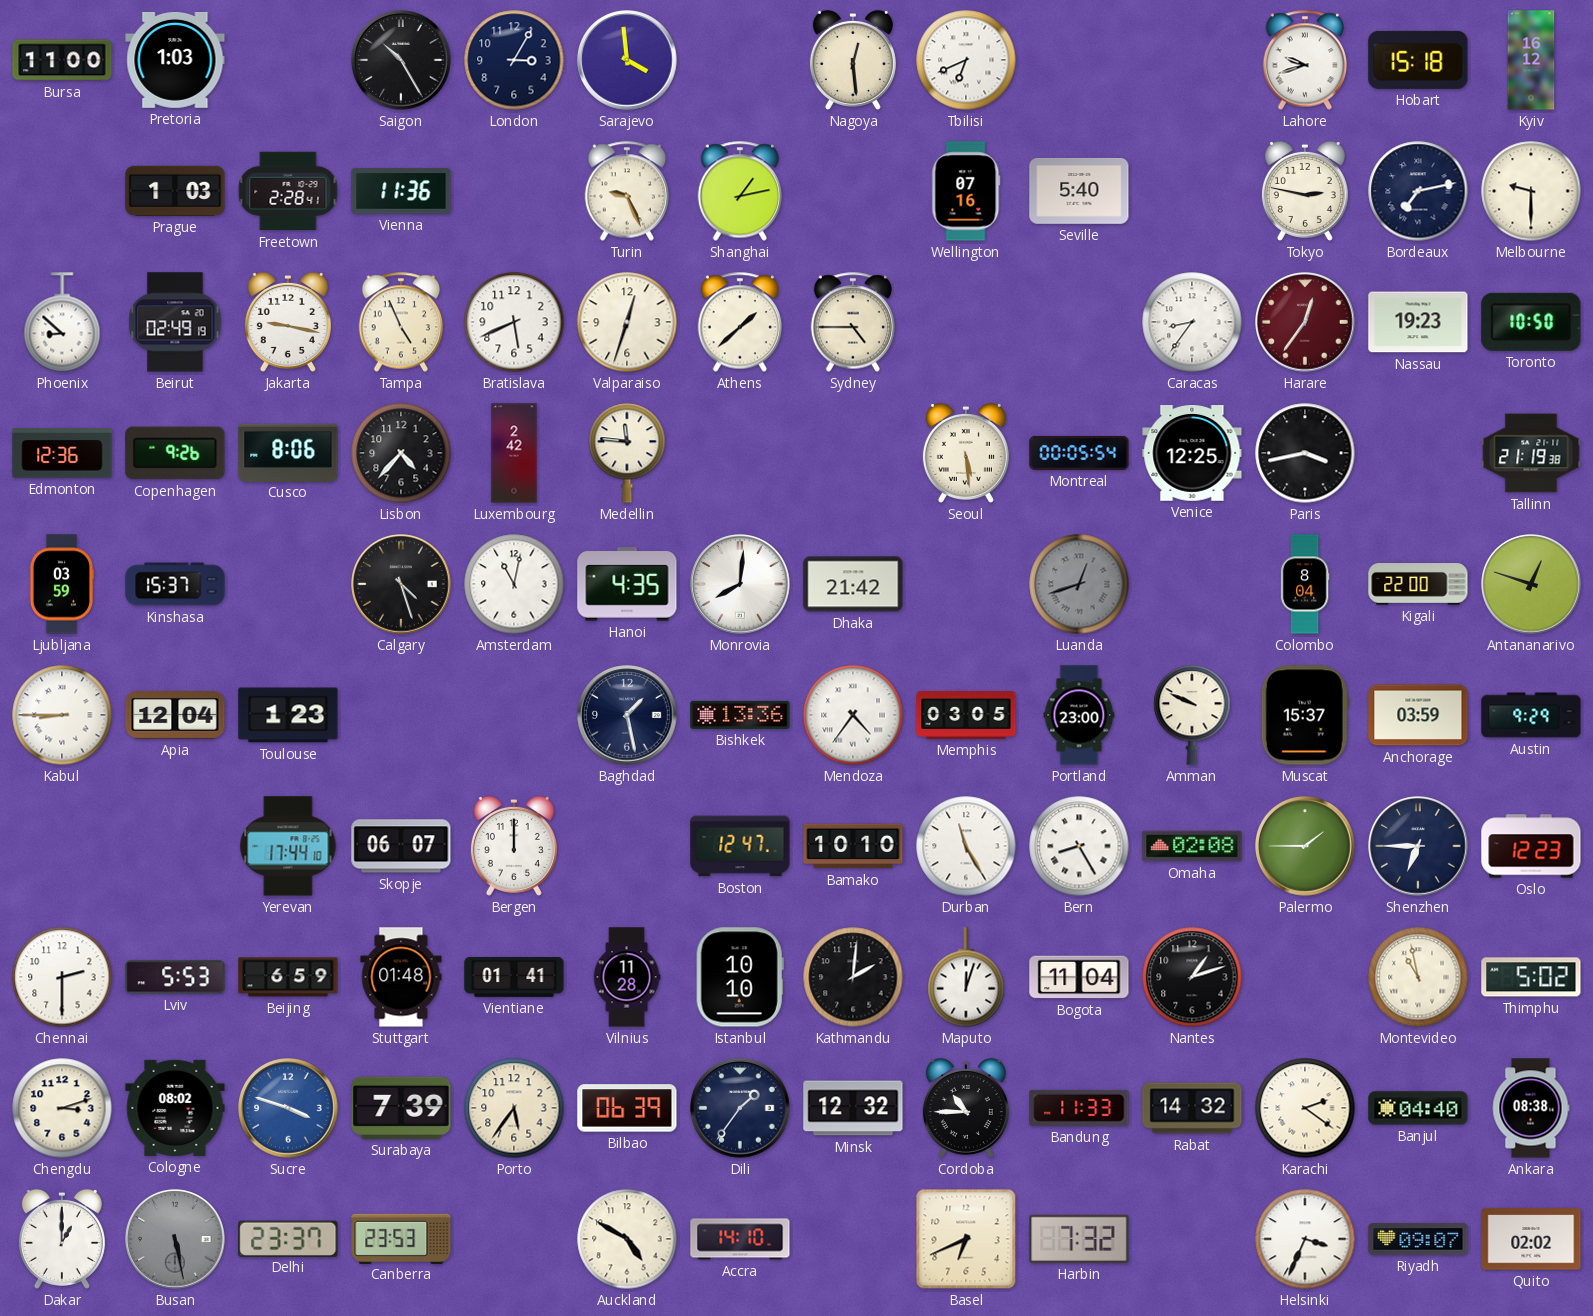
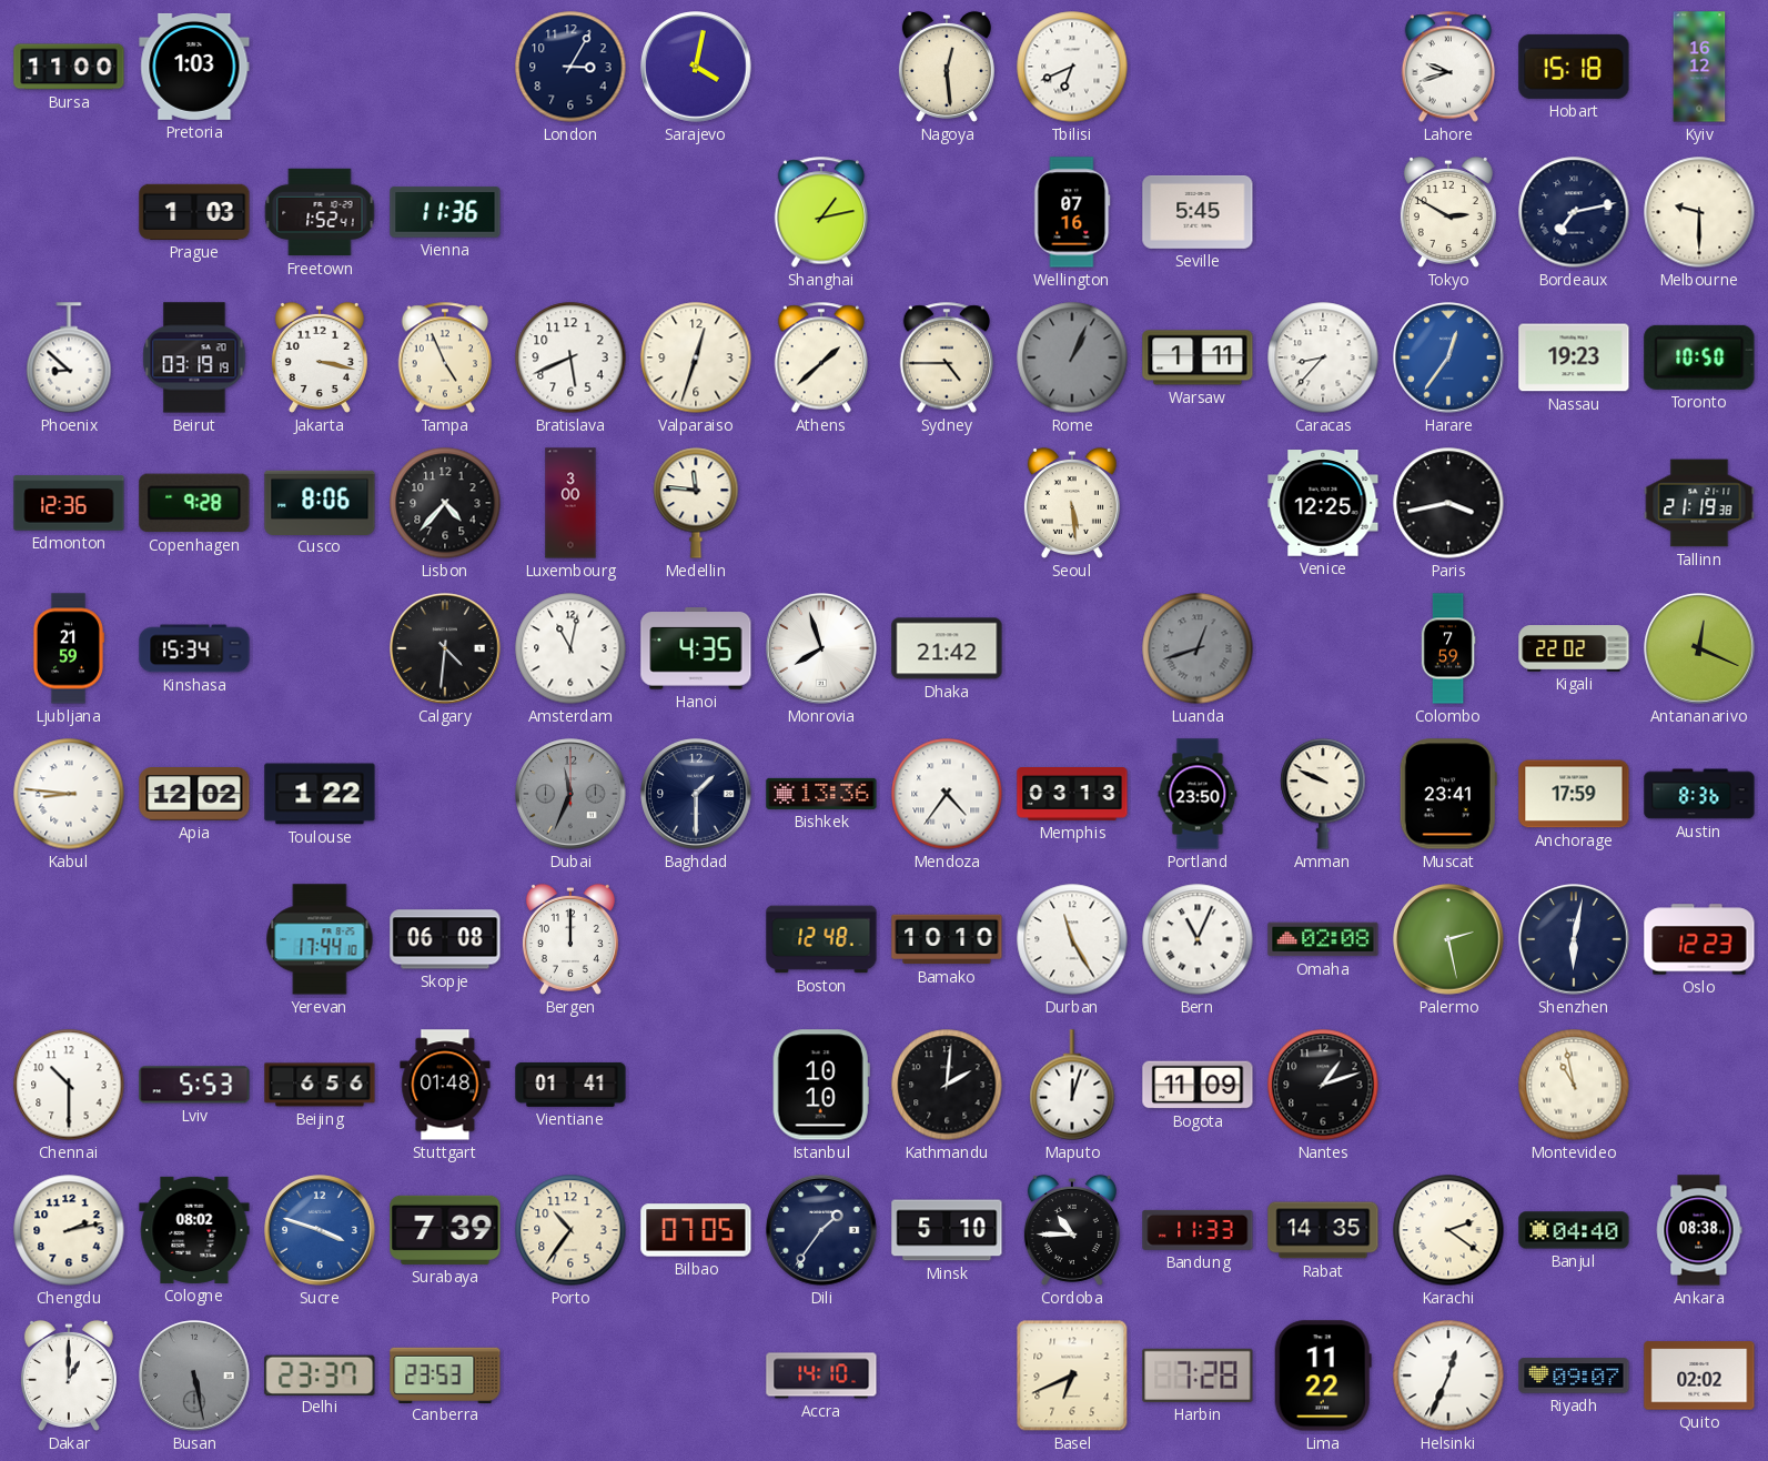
Saigon: 10:25 -> none
Sarajevo: 3:59 -> 4:02
Freetown: 2:28 -> 1:52
Turin: 9:26 -> none
Seville: 5:40 -> 5:45
Tokyo: 2:47 -> 2:50
Beirut: 02:49 -> 03:19
Jakarta: 9:17 -> 3:17
Rome: none -> 1:04
Warsaw: none -> 1:11
Caracas: 8:36 -> 8:37
Harare dial: burgundy -> blue
Copenhagen: 9:26 -> 9:28
Luxembourg: 2:42 -> 3:00
Montreal: 00:05 -> none
Ljubljana: 03:59 -> 21:59
Kinshasa: 15:37 -> 15:34
Calgary: 4:27 -> 4:31
Monrovia: 8:01 -> 7:57
Colombo: 8:04 -> 7:59
Kigali: 22:00 -> 22:02
Antananarivo: 12:48 -> 12:19
Kabul: 8:45 -> 8:46
Apia: 12:04 -> 12:02
Toulouse: 1:23 -> 1:22
Dubai: none -> 11:34
Baghdad: 1:28 -> 1:30
Memphis: 03:05 -> 03:13
Portland: 23:00 -> 23:50
Muscat: 15:37 -> 23:41
Anchorage: 03:59 -> 17:59
Austin: 9:29 -> 8:36
Skopje: 06:07 -> 06:08
Boston: 12:47 -> 12:48
Bern: 8:25 -> 11:04
Palermo: 1:45 -> 2:28
Shenzhen: 6:45 -> 6:02
Chennai: 2:30 -> 10:30
Beijing: 6:59 -> 6:56
Vilnius: 11:28 -> none
Bogota: 11:04 -> 11:09
Thimphu: 5:02 -> none
Chengdu: 3:12 -> 2:13
Porto: 5:36 -> 10:36
Bilbao: 06:39 -> 07:05
Minsk: 12:32 -> 5:10
Rabat: 14:32 -> 14:35
Auckland: 4:50 -> none
Harbin: 7:32 -> 7:28
Lima: none -> 11:22
Helsinki: 3:34 -> 12:34
